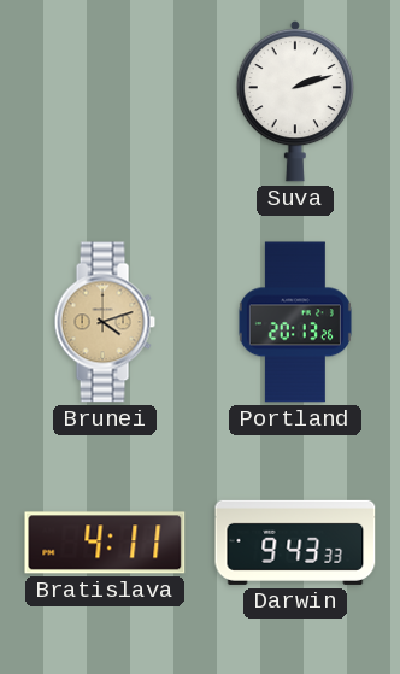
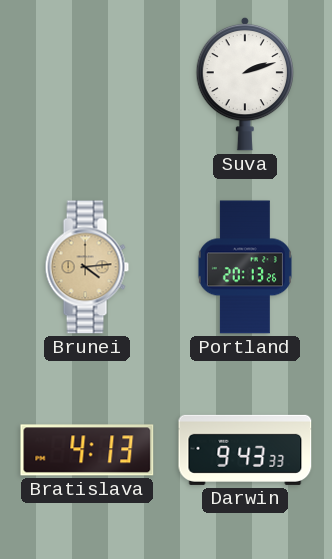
Brunei: 4:12 -> 4:14
Bratislava: 4:11 -> 4:13
